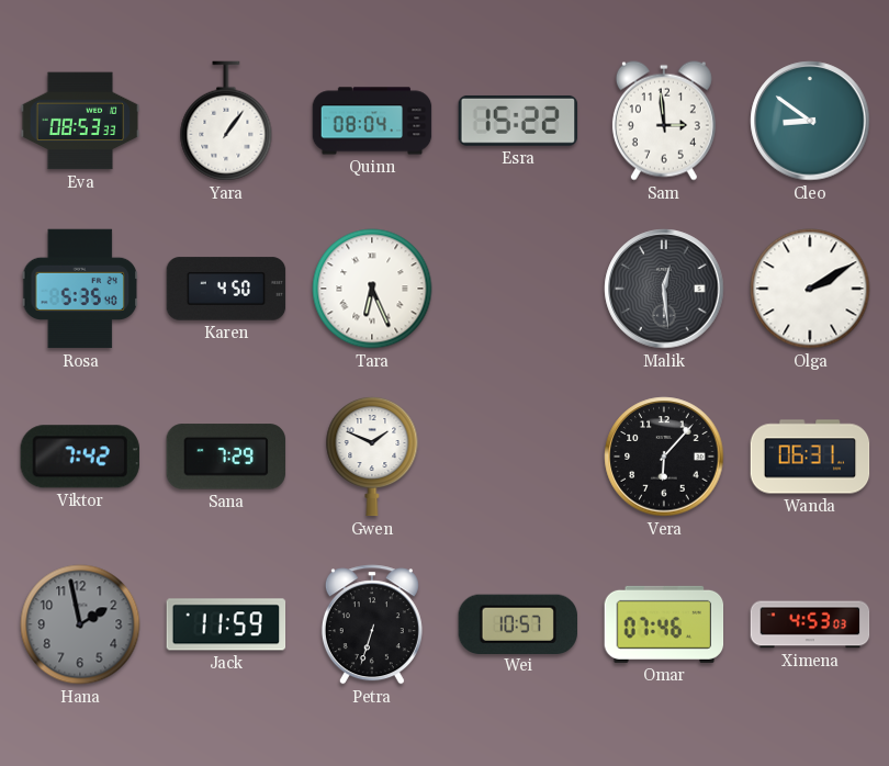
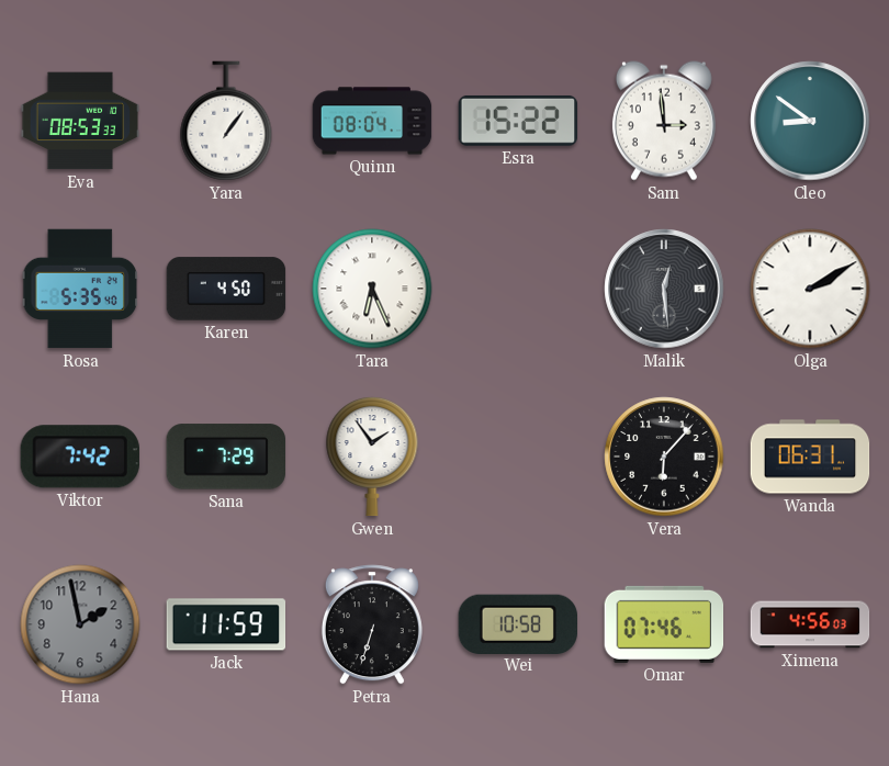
Gwen: 1:49 -> 1:54
Wei: 10:57 -> 10:58
Ximena: 4:53 -> 4:56
